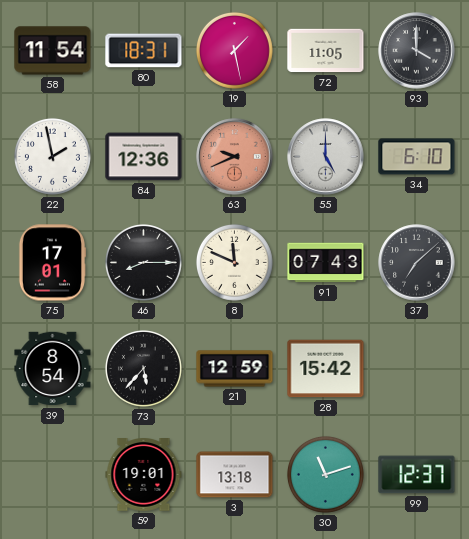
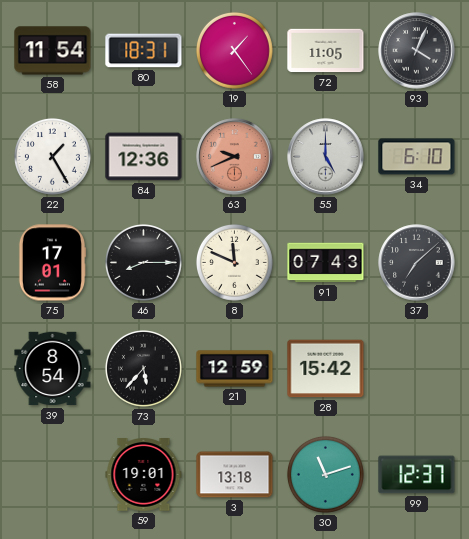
19: 1:28 -> 1:24
93: 4:00 -> 4:04
22: 1:58 -> 1:25
